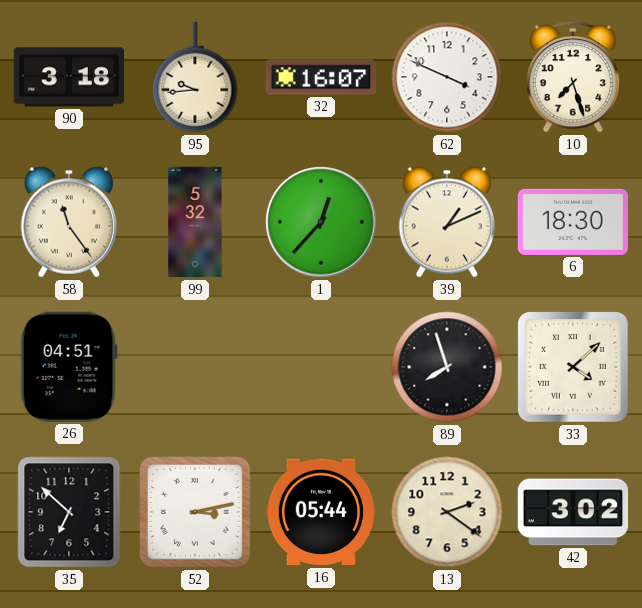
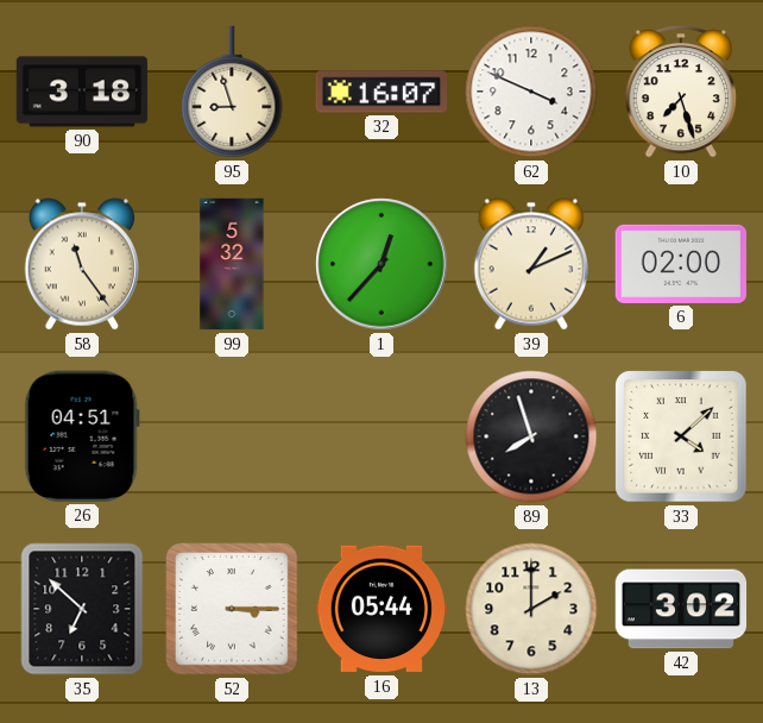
95: 9:44 -> 8:57
6: 18:30 -> 02:00
52: 3:13 -> 3:15
13: 2:21 -> 2:00
